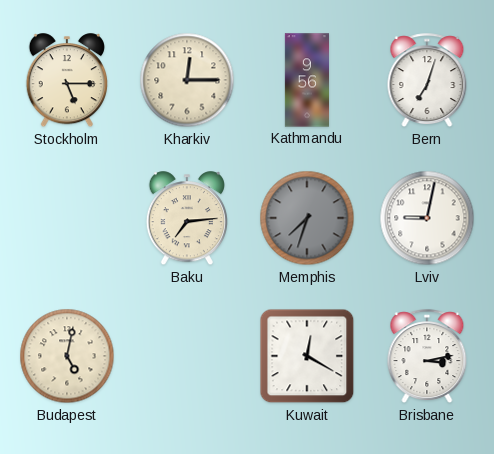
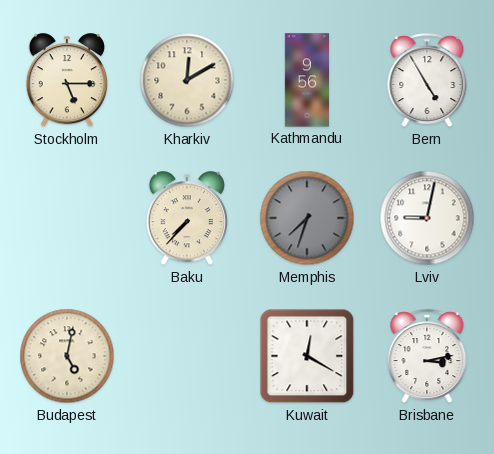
Kharkiv: 12:15 -> 12:10
Bern: 7:03 -> 4:55
Baku: 7:14 -> 7:37
